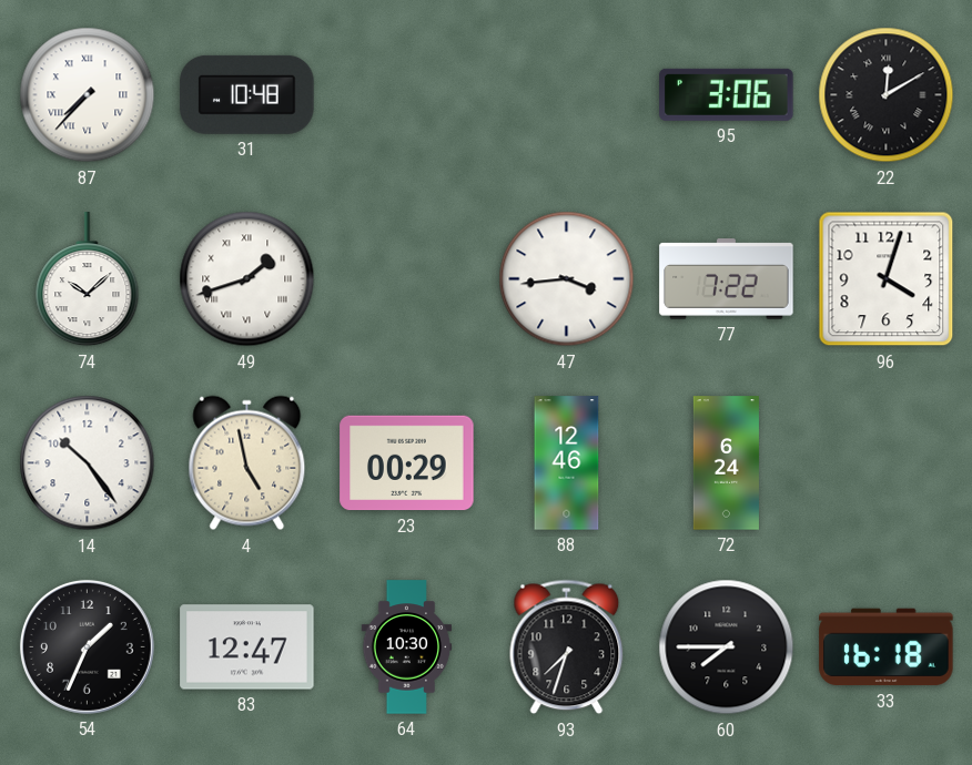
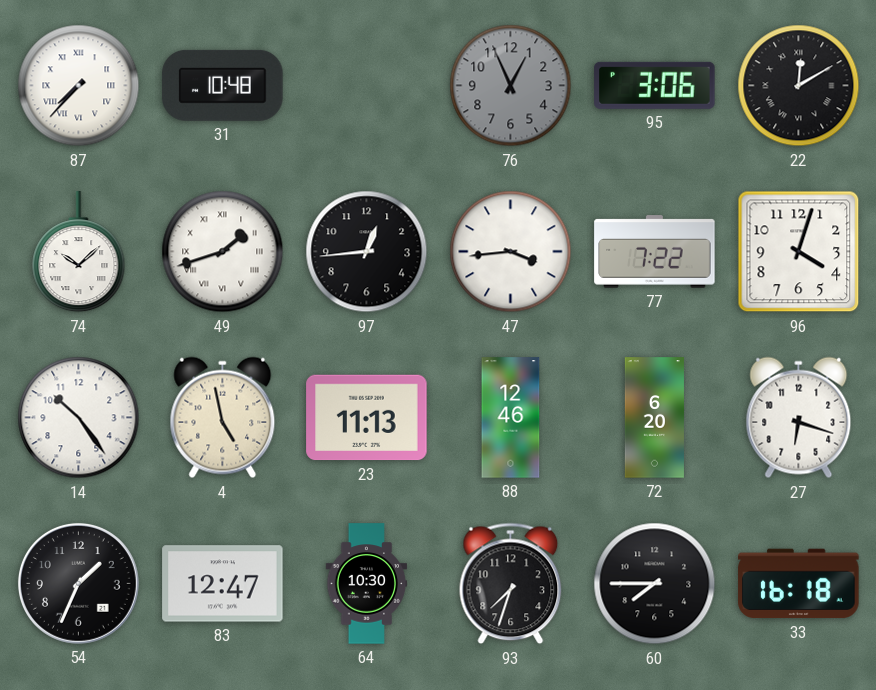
76: none -> 12:56
97: none -> 12:44
23: 00:29 -> 11:13
72: 6:24 -> 6:20
27: none -> 6:18
